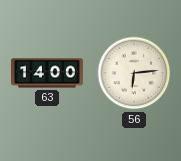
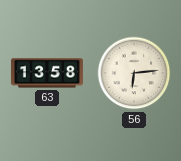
63: 14:00 -> 13:58
